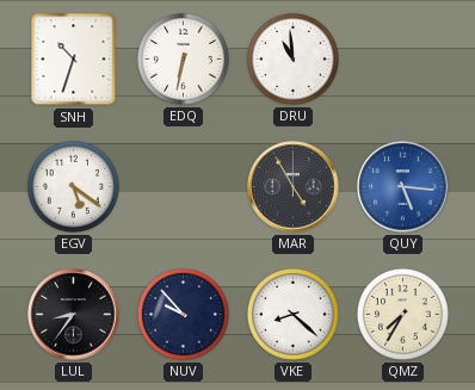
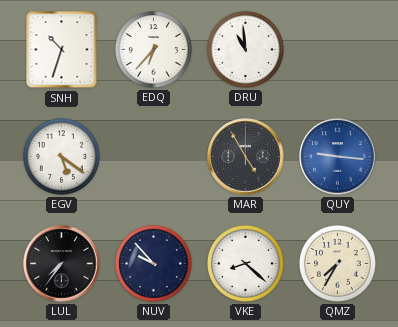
EDQ: 6:32 -> 6:37
QUY: 5:16 -> 9:16
LUL: 8:36 -> 7:36
